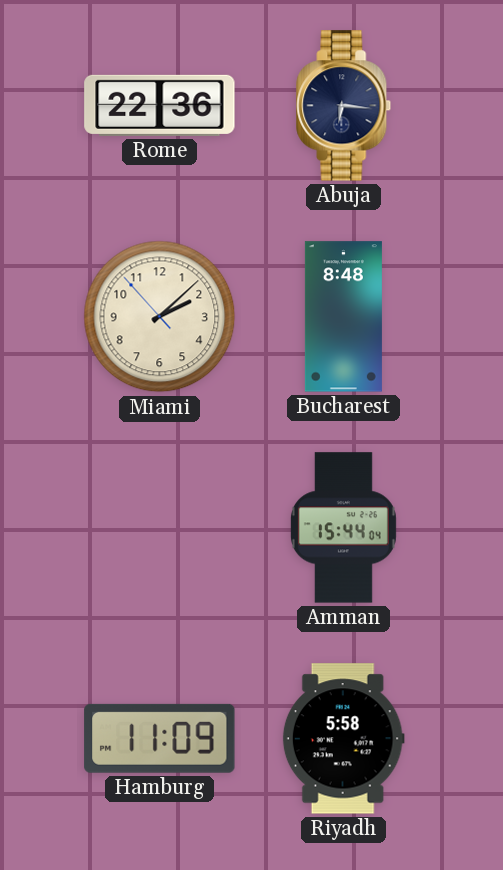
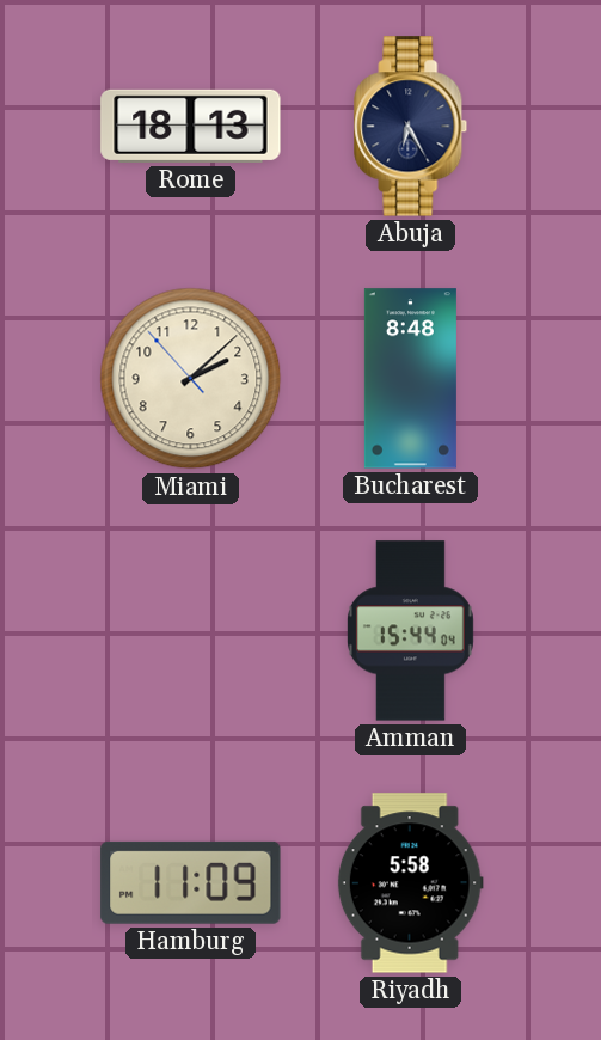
Rome: 22:36 -> 18:13
Abuja: 6:16 -> 6:25
